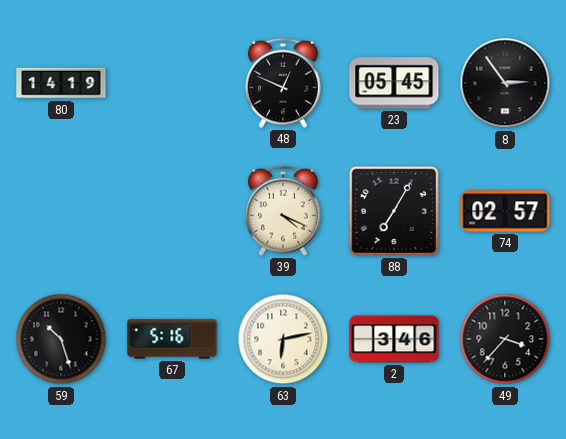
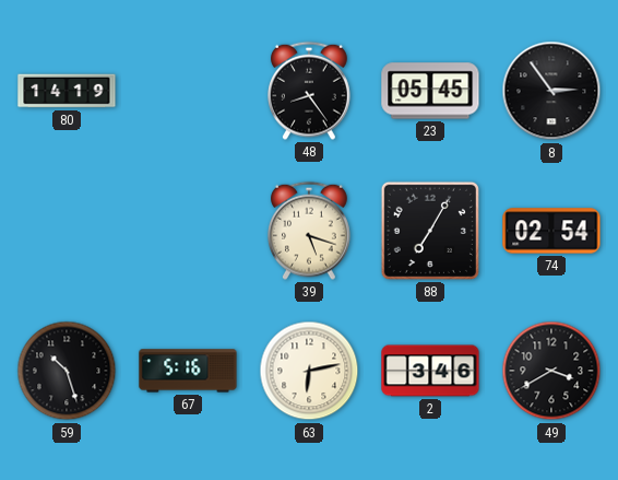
48: 12:49 -> 8:24
39: 4:19 -> 5:18
74: 02:57 -> 02:54
49: 3:37 -> 3:40
